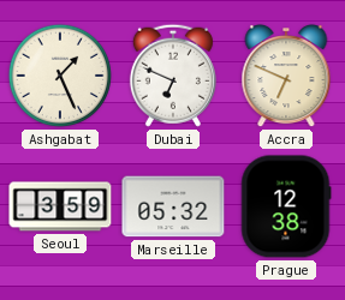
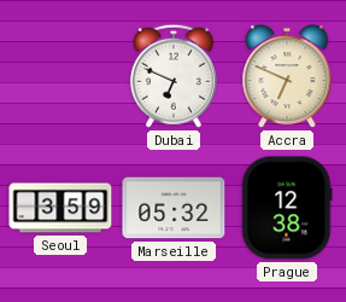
Ashgabat: 1:26 -> none
